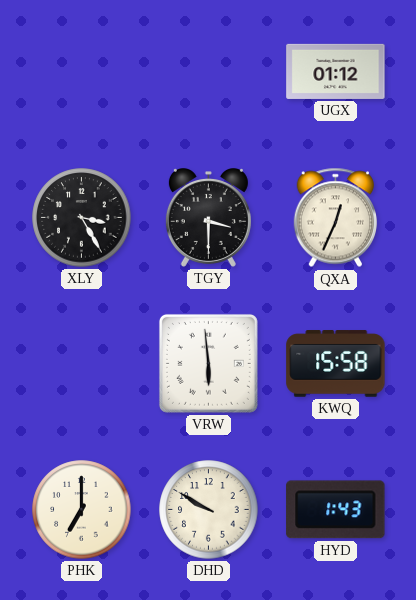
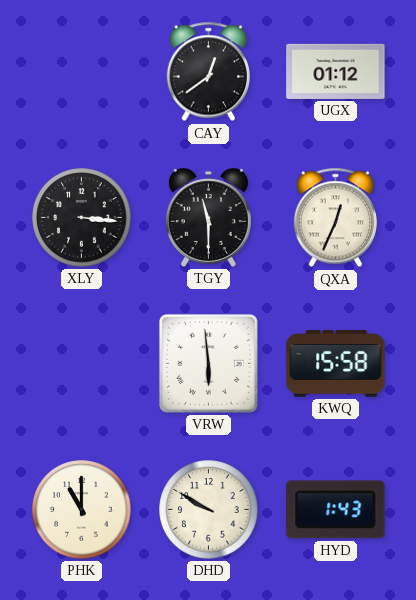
CAY: none -> 12:39
XLY: 3:25 -> 3:16
TGY: 3:30 -> 11:30
PHK: 7:00 -> 11:00
